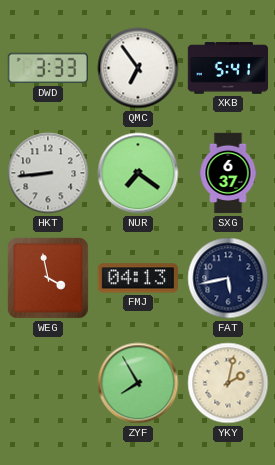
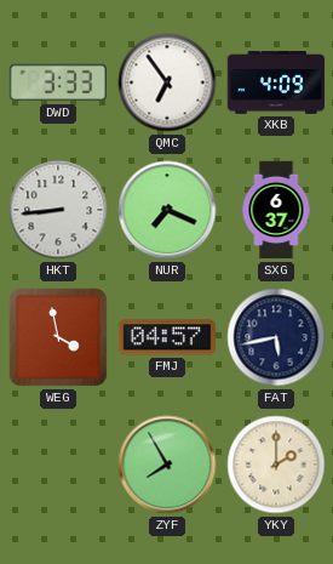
XKB: 5:41 -> 4:09
NUR: 7:21 -> 7:19
FMJ: 04:13 -> 04:57
YKY: 2:02 -> 2:00
